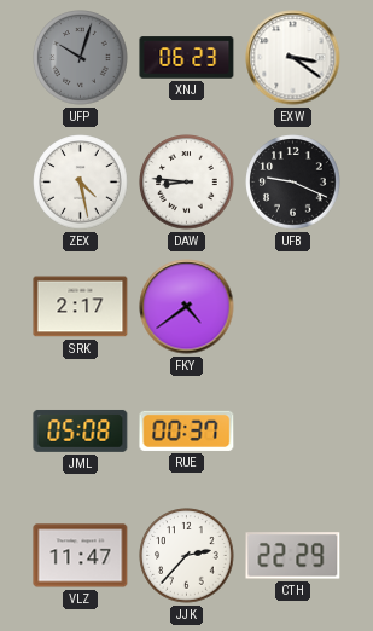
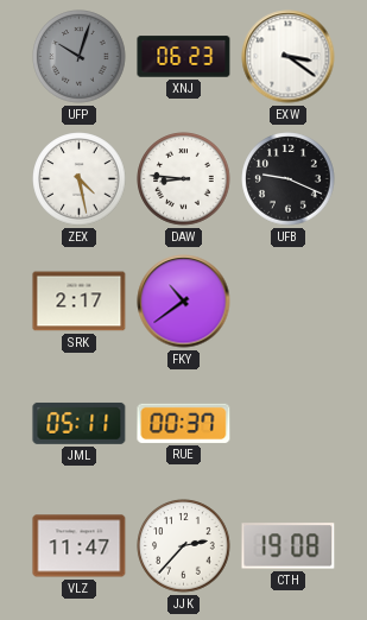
FKY: 4:39 -> 10:39
JML: 05:08 -> 05:11
CTH: 22:29 -> 19:08
